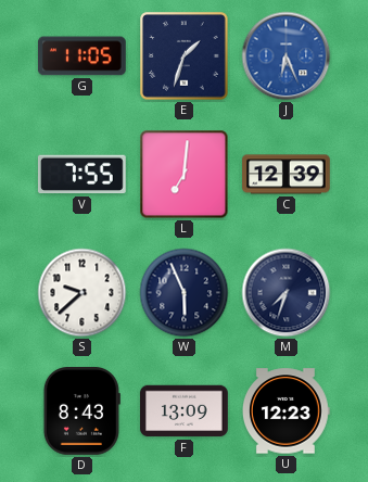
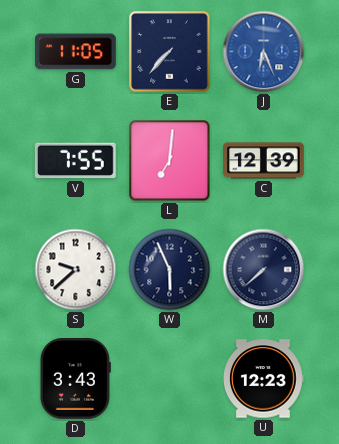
E: 1:33 -> 7:37
M: 7:33 -> 7:38
D: 8:43 -> 3:43
F: 13:09 -> none
